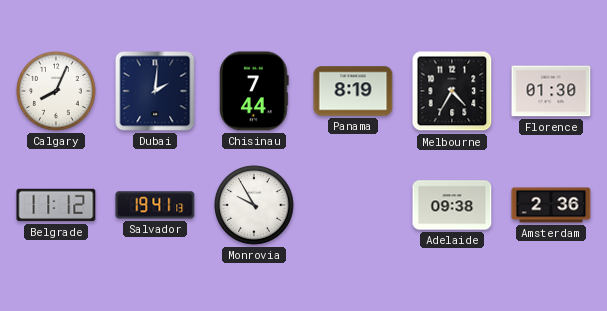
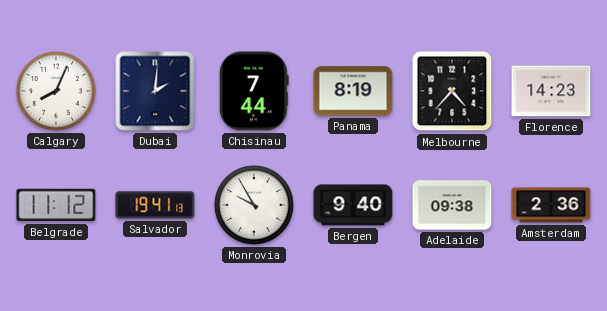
Melbourne: 4:35 -> 4:37
Florence: 01:30 -> 14:23
Bergen: none -> 9:40
